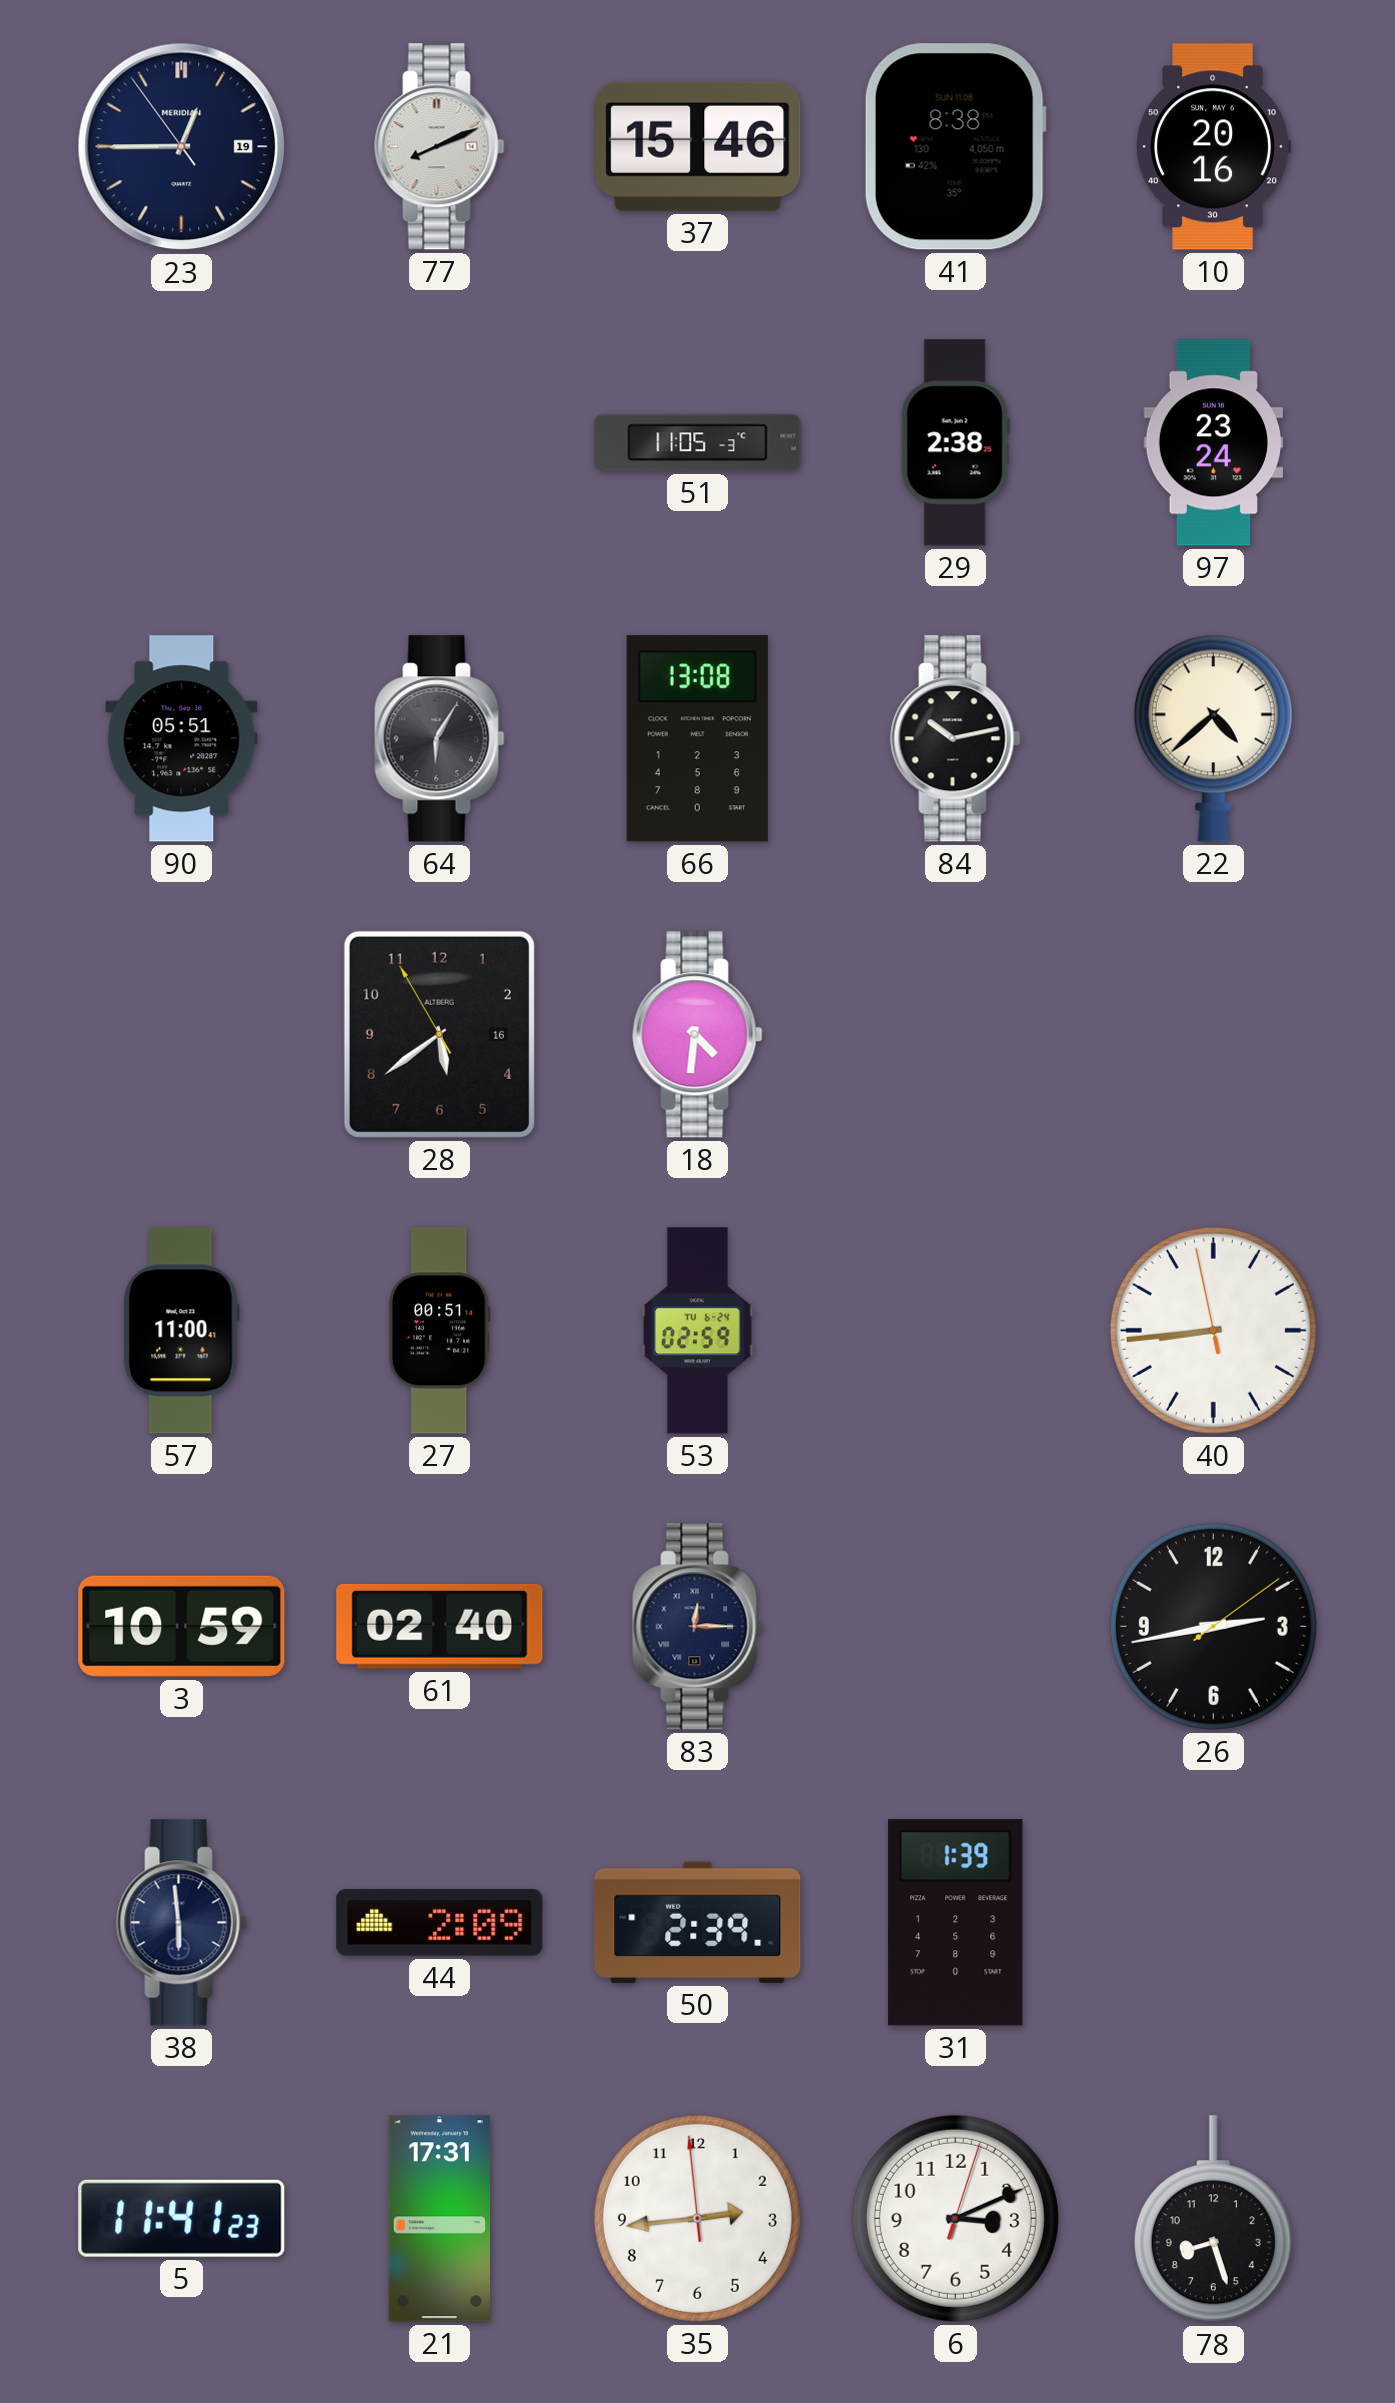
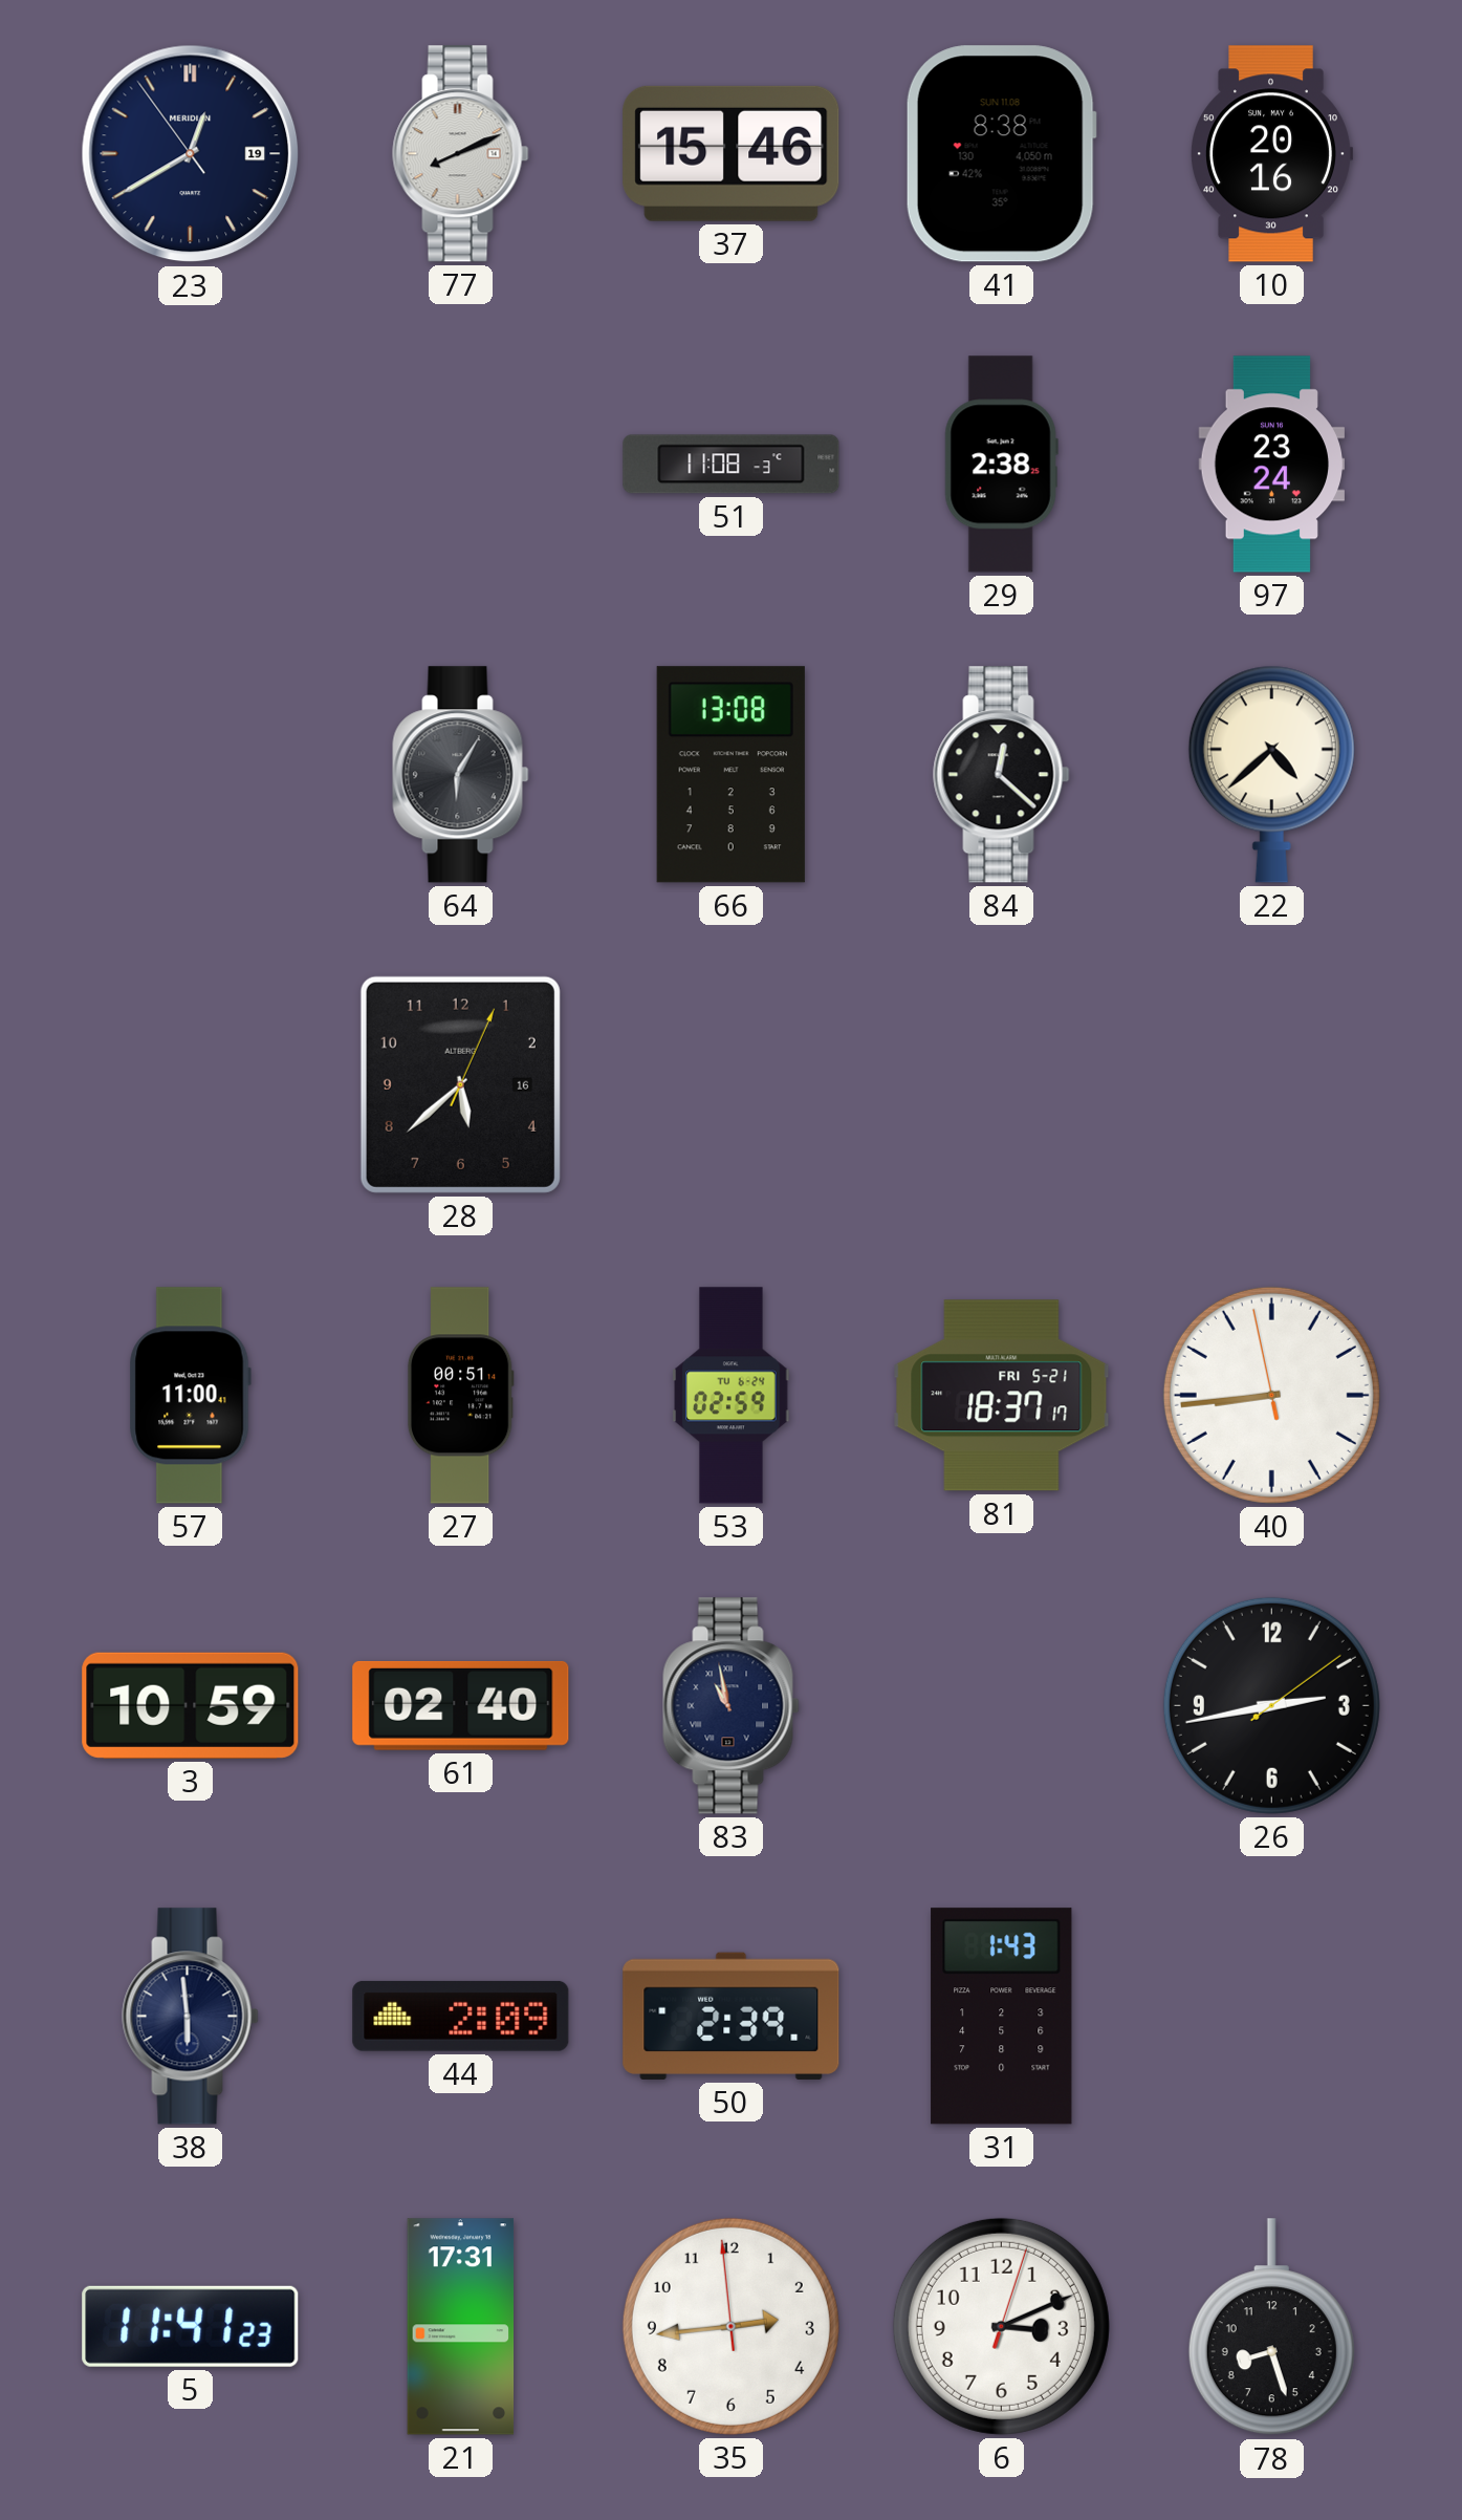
23: 12:44 -> 12:39
51: 11:05 -> 11:08
90: 05:51 -> none
84: 10:13 -> 12:22
28: 5:38:55 -> 5:38:04
18: 4:31 -> none
81: none -> 18:37
83: 12:15 -> 10:58
31: 1:39 -> 1:43
